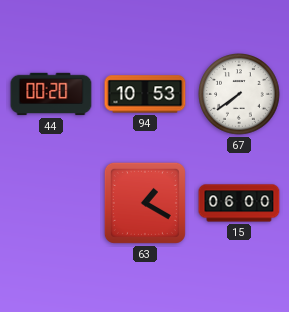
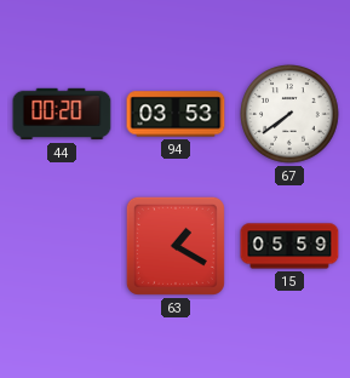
94: 10:53 -> 03:53
15: 06:00 -> 05:59
